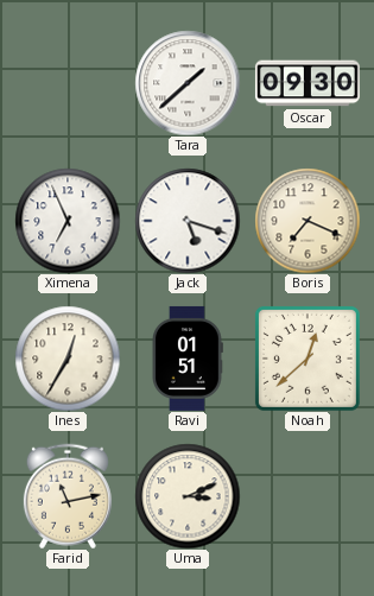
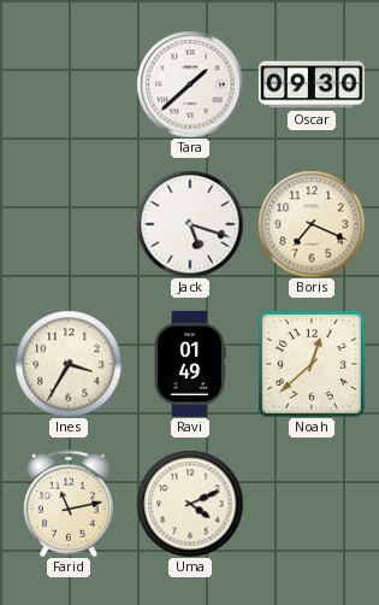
Ximena: 6:56 -> none
Ines: 12:35 -> 3:35
Ravi: 01:51 -> 01:49
Uma: 3:11 -> 4:11
